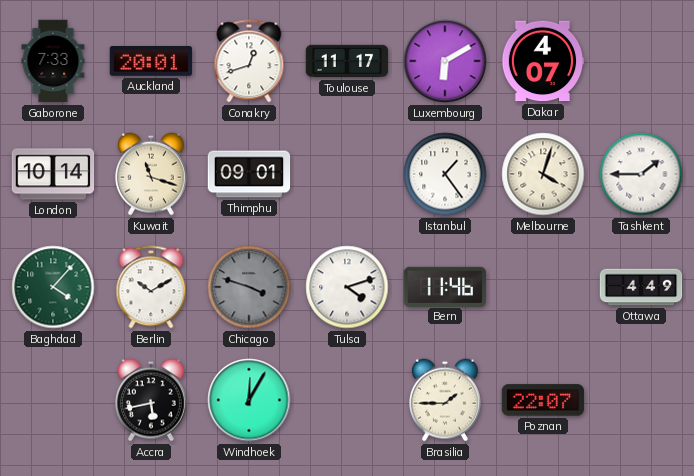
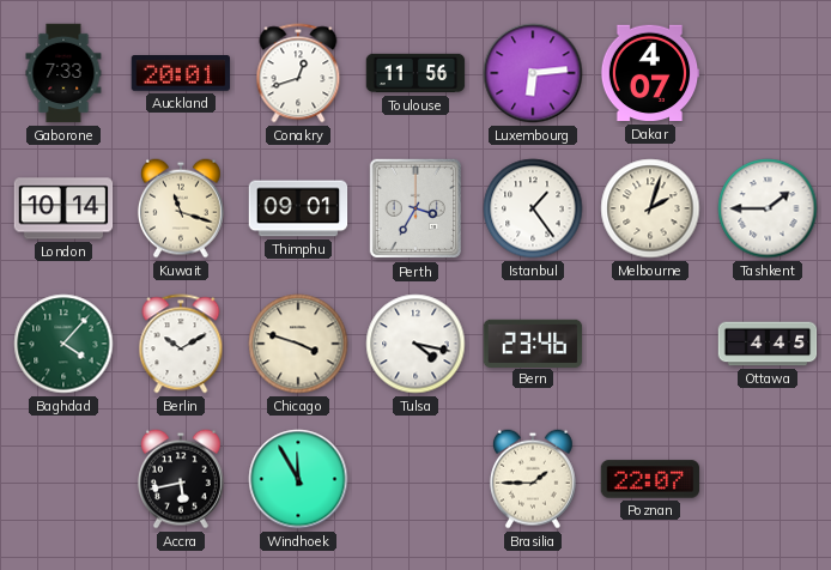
Toulouse: 11:17 -> 11:56
Luxembourg: 6:10 -> 6:14
Perth: none -> 3:35
Melbourne: 4:03 -> 2:03
Chicago dial: grey -> cream
Tulsa: 4:12 -> 4:17
Bern: 11:46 -> 23:46
Ottawa: 4:49 -> 4:45
Windhoek: 12:05 -> 11:55
